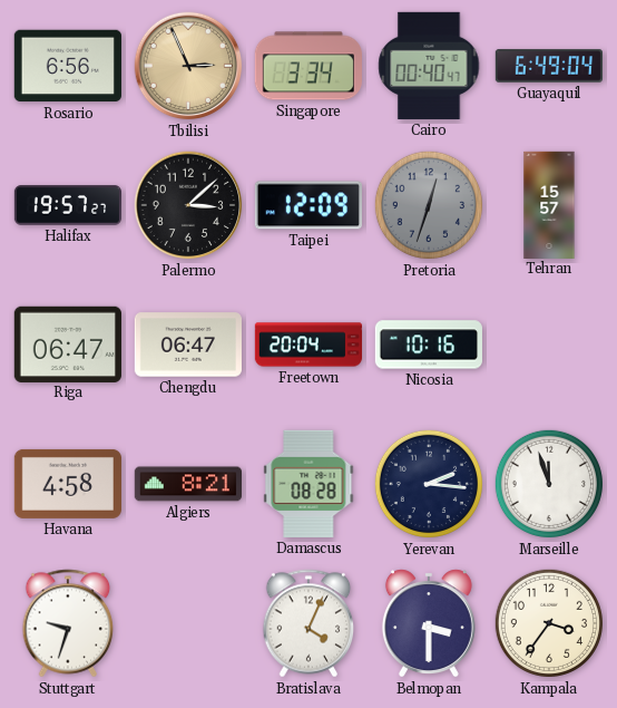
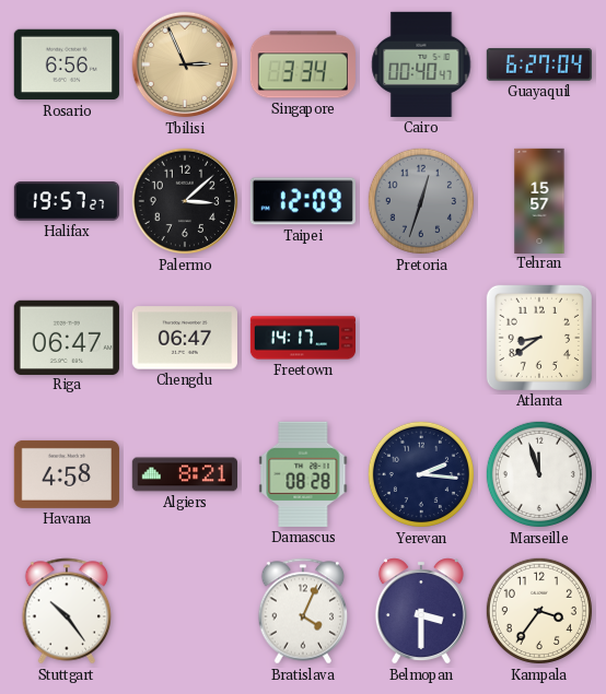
Guayaquil: 6:49 -> 6:27
Freetown: 20:04 -> 14:17
Nicosia: 10:16 -> none
Atlanta: none -> 8:39
Stuttgart: 9:33 -> 10:24
